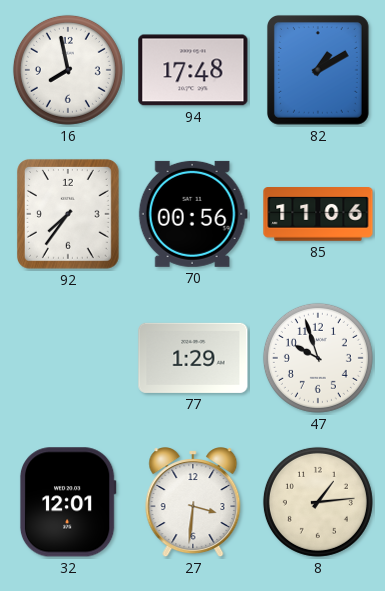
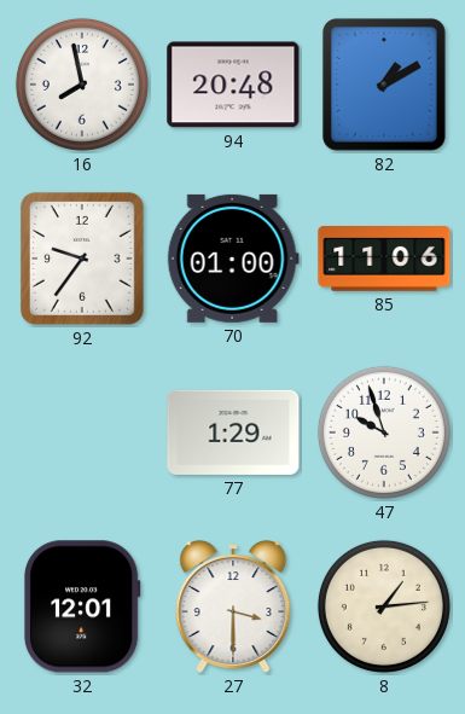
94: 17:48 -> 20:48
92: 7:36 -> 9:36
70: 00:56 -> 01:00
27: 3:31 -> 3:30
